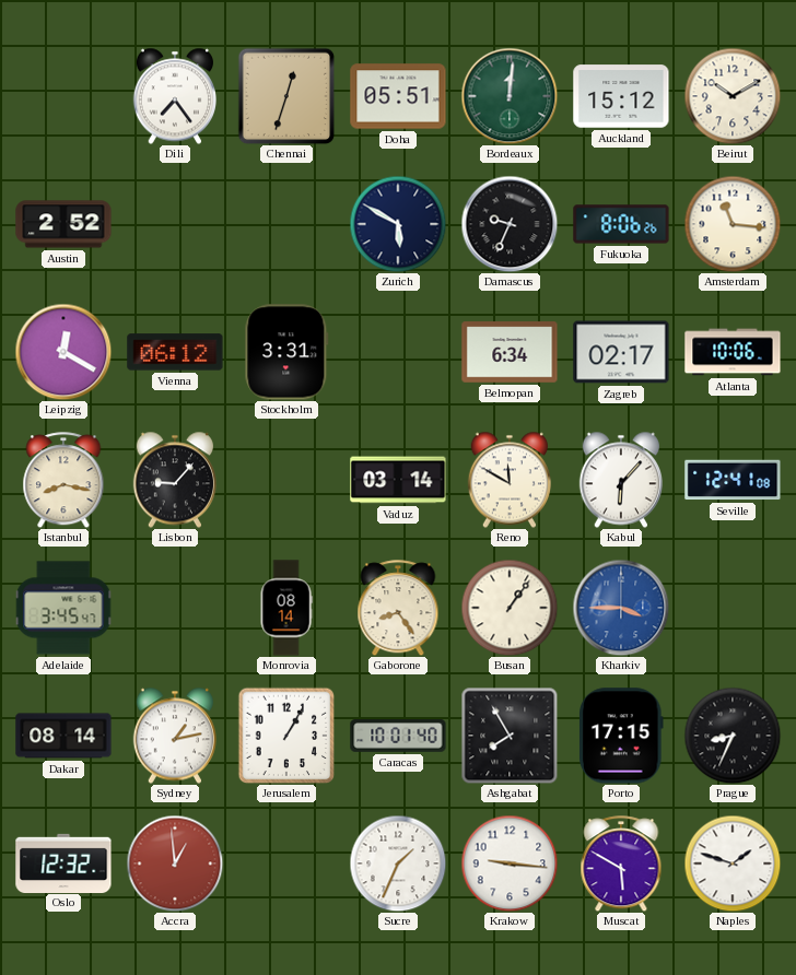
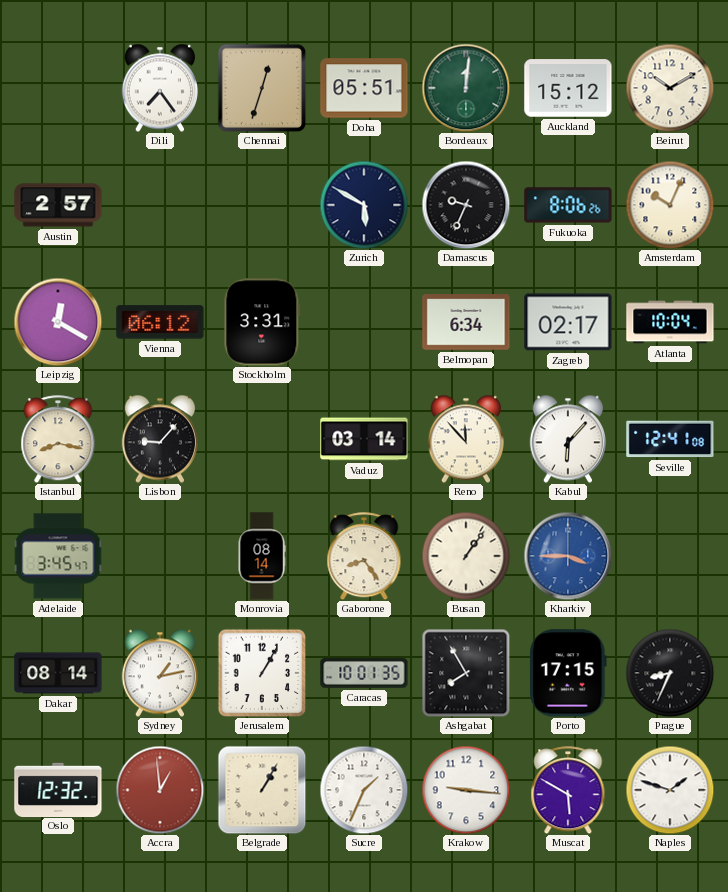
Austin: 2:52 -> 2:57
Amsterdam: 11:16 -> 10:04
Atlanta: 10:06 -> 10:04
Reno: 11:50 -> 11:53
Caracas: 10:01:40 -> 10:01:35
Belgrade: none -> 1:05
